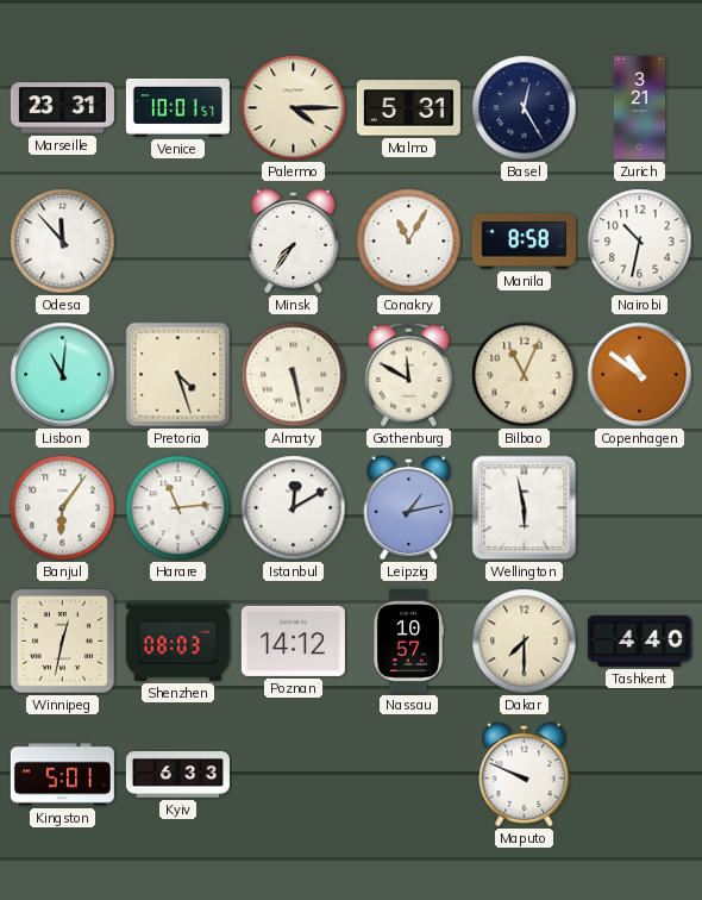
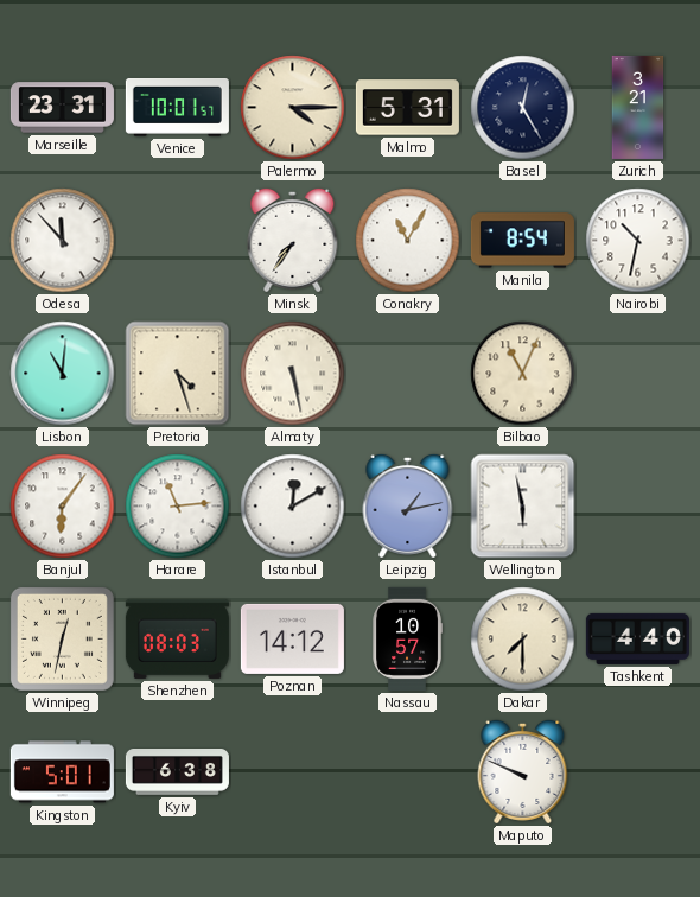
Manila: 8:58 -> 8:54
Gothenburg: 11:50 -> none
Copenhagen: 10:51 -> none
Kyiv: 6:33 -> 6:38
